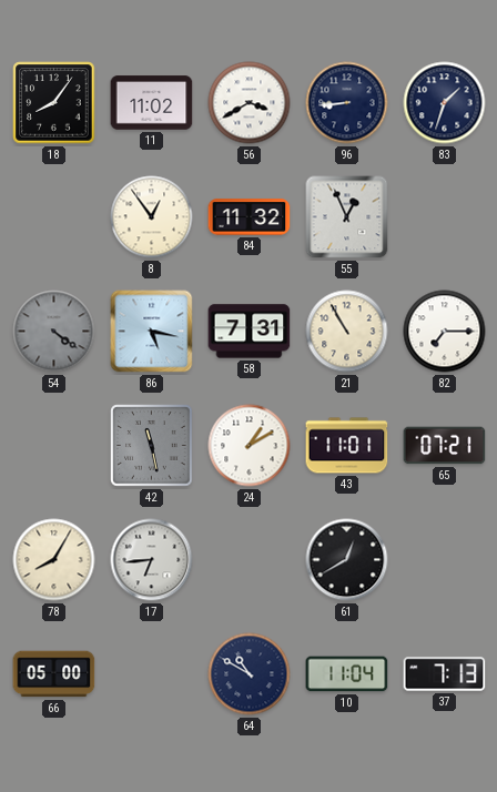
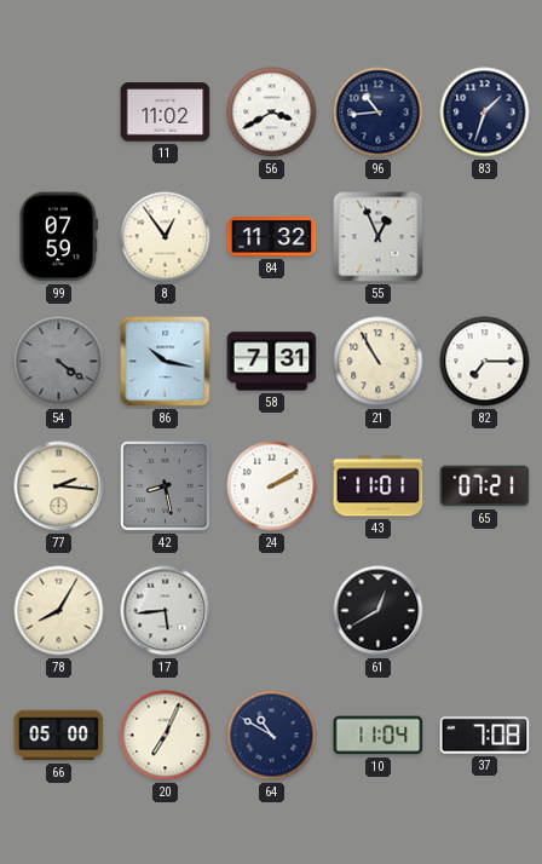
18: 8:06 -> none
96: 8:44 -> 10:44
99: none -> 07:59
86: 5:17 -> 10:17
77: none -> 2:16
42: 11:28 -> 8:28
24: 1:10 -> 2:10
17: 6:44 -> 5:44
20: none -> 7:04
37: 7:13 -> 7:08
